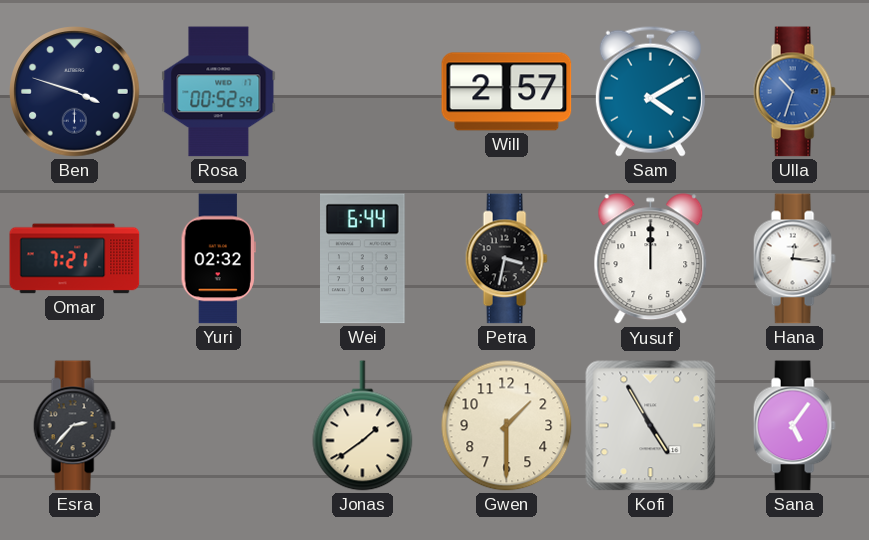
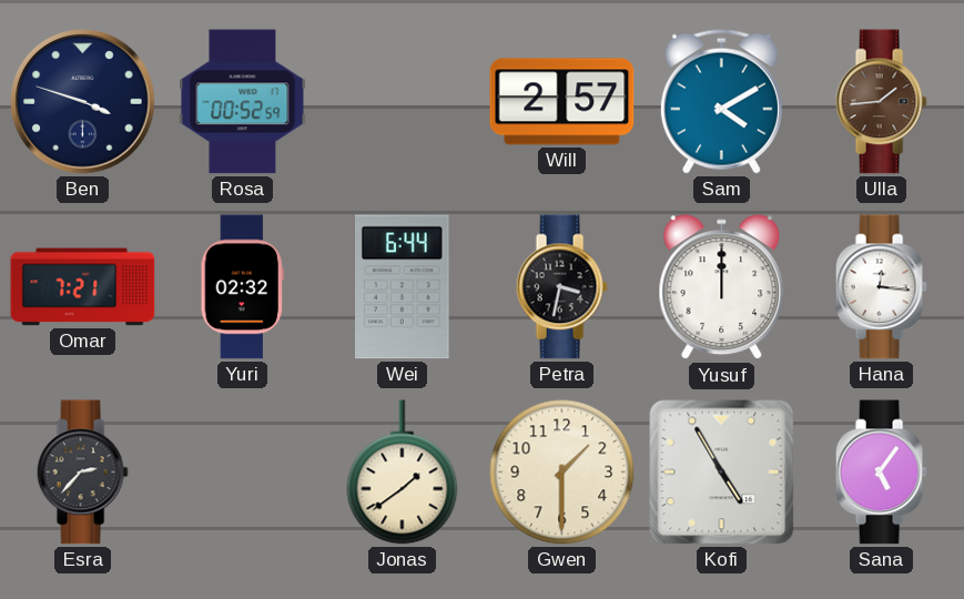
Ulla: 10:33 -> 1:44
Ulla dial: blue -> brown
